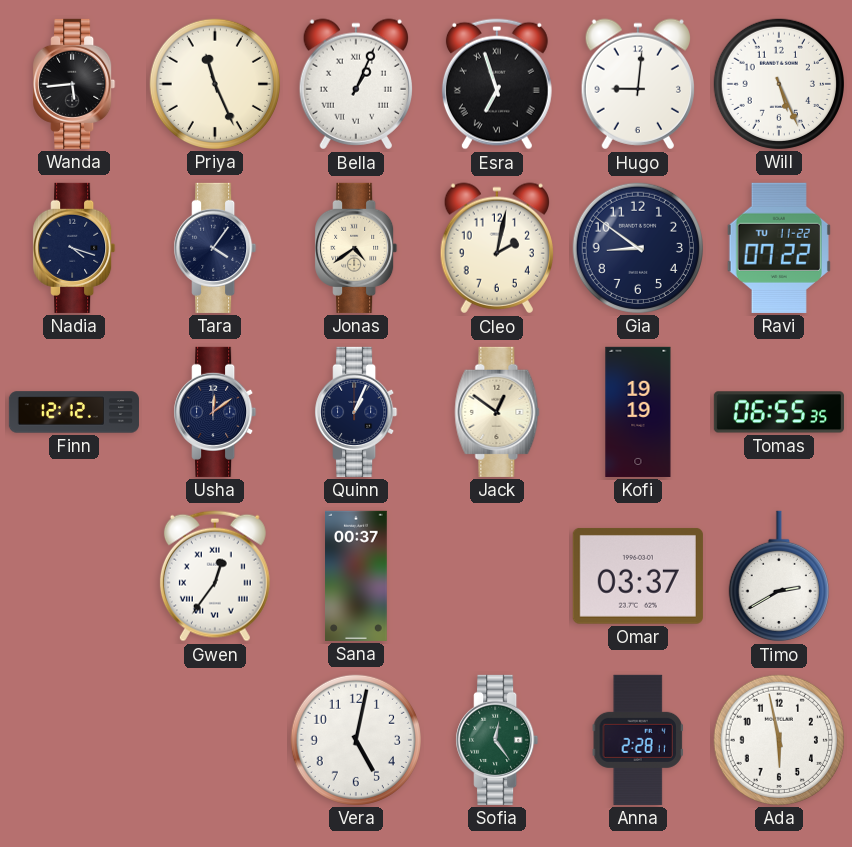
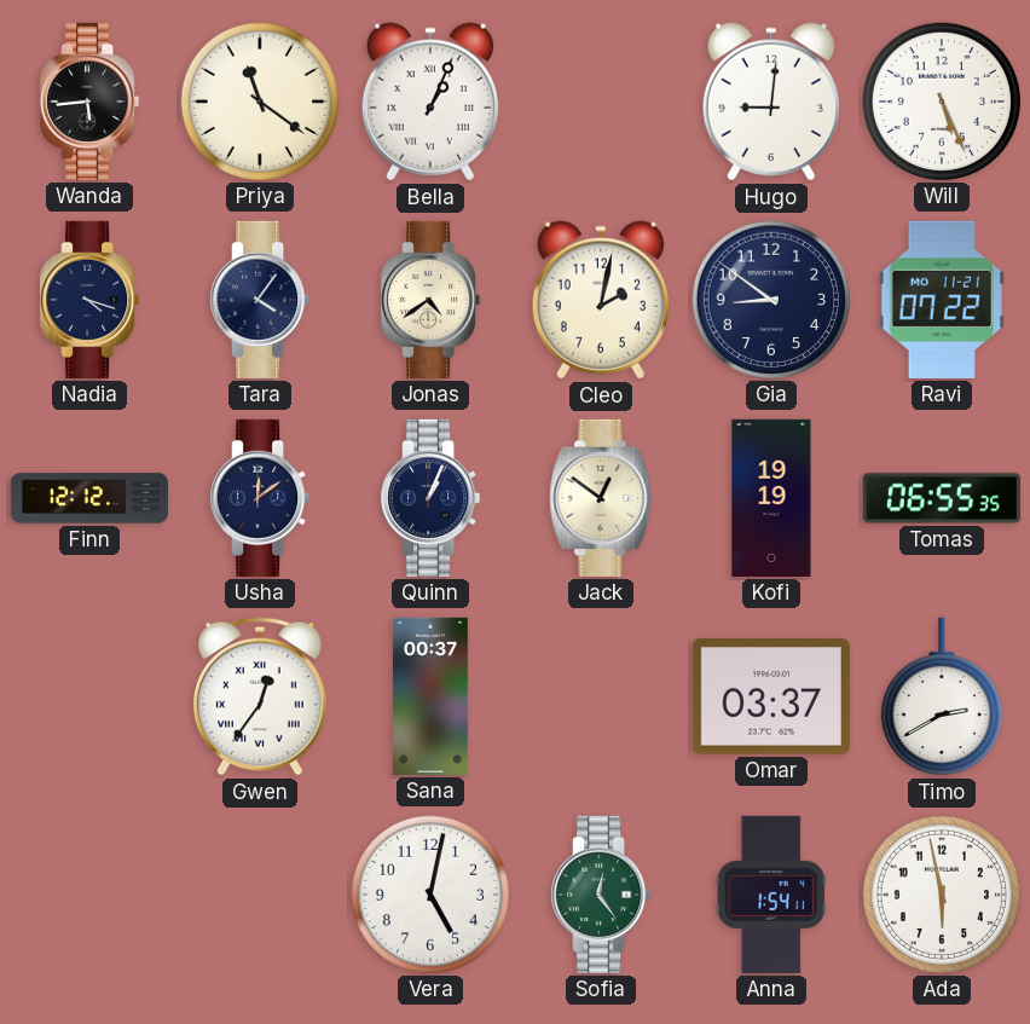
Priya: 11:26 -> 11:21
Esra: 6:57 -> none
Ravi date: TU 11-22 -> MO 11-21
Anna: 2:28 -> 1:54
